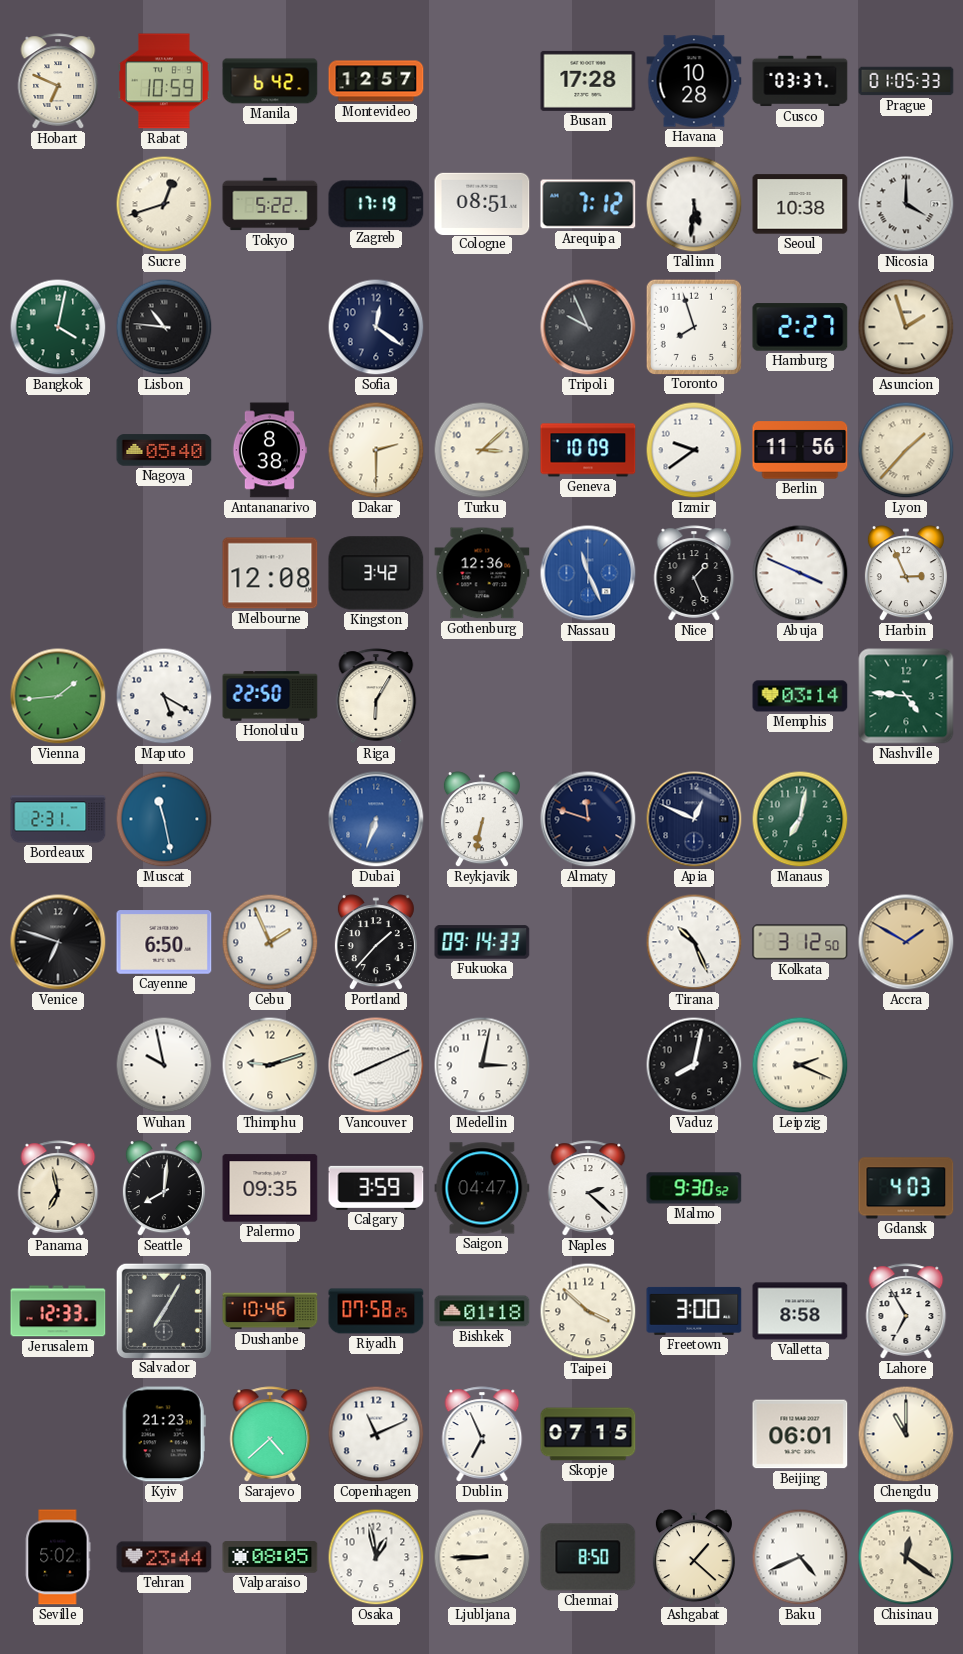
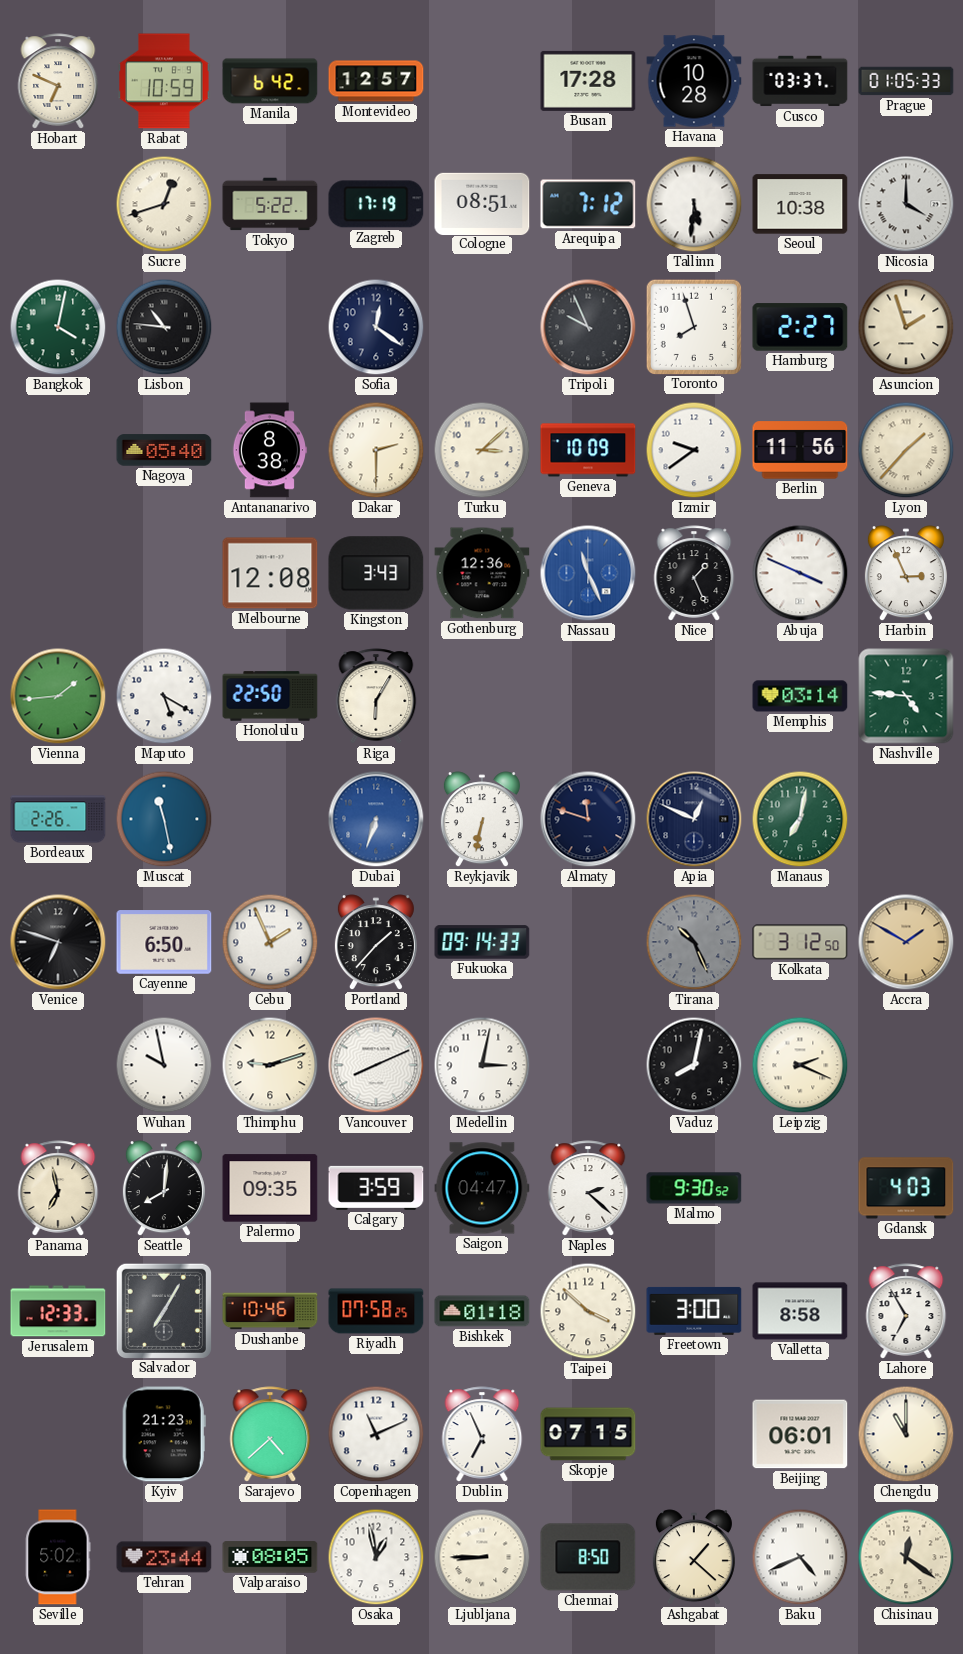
Kingston: 3:42 -> 3:43
Bordeaux: 2:31 -> 2:26
Tirana dial: white -> grey
